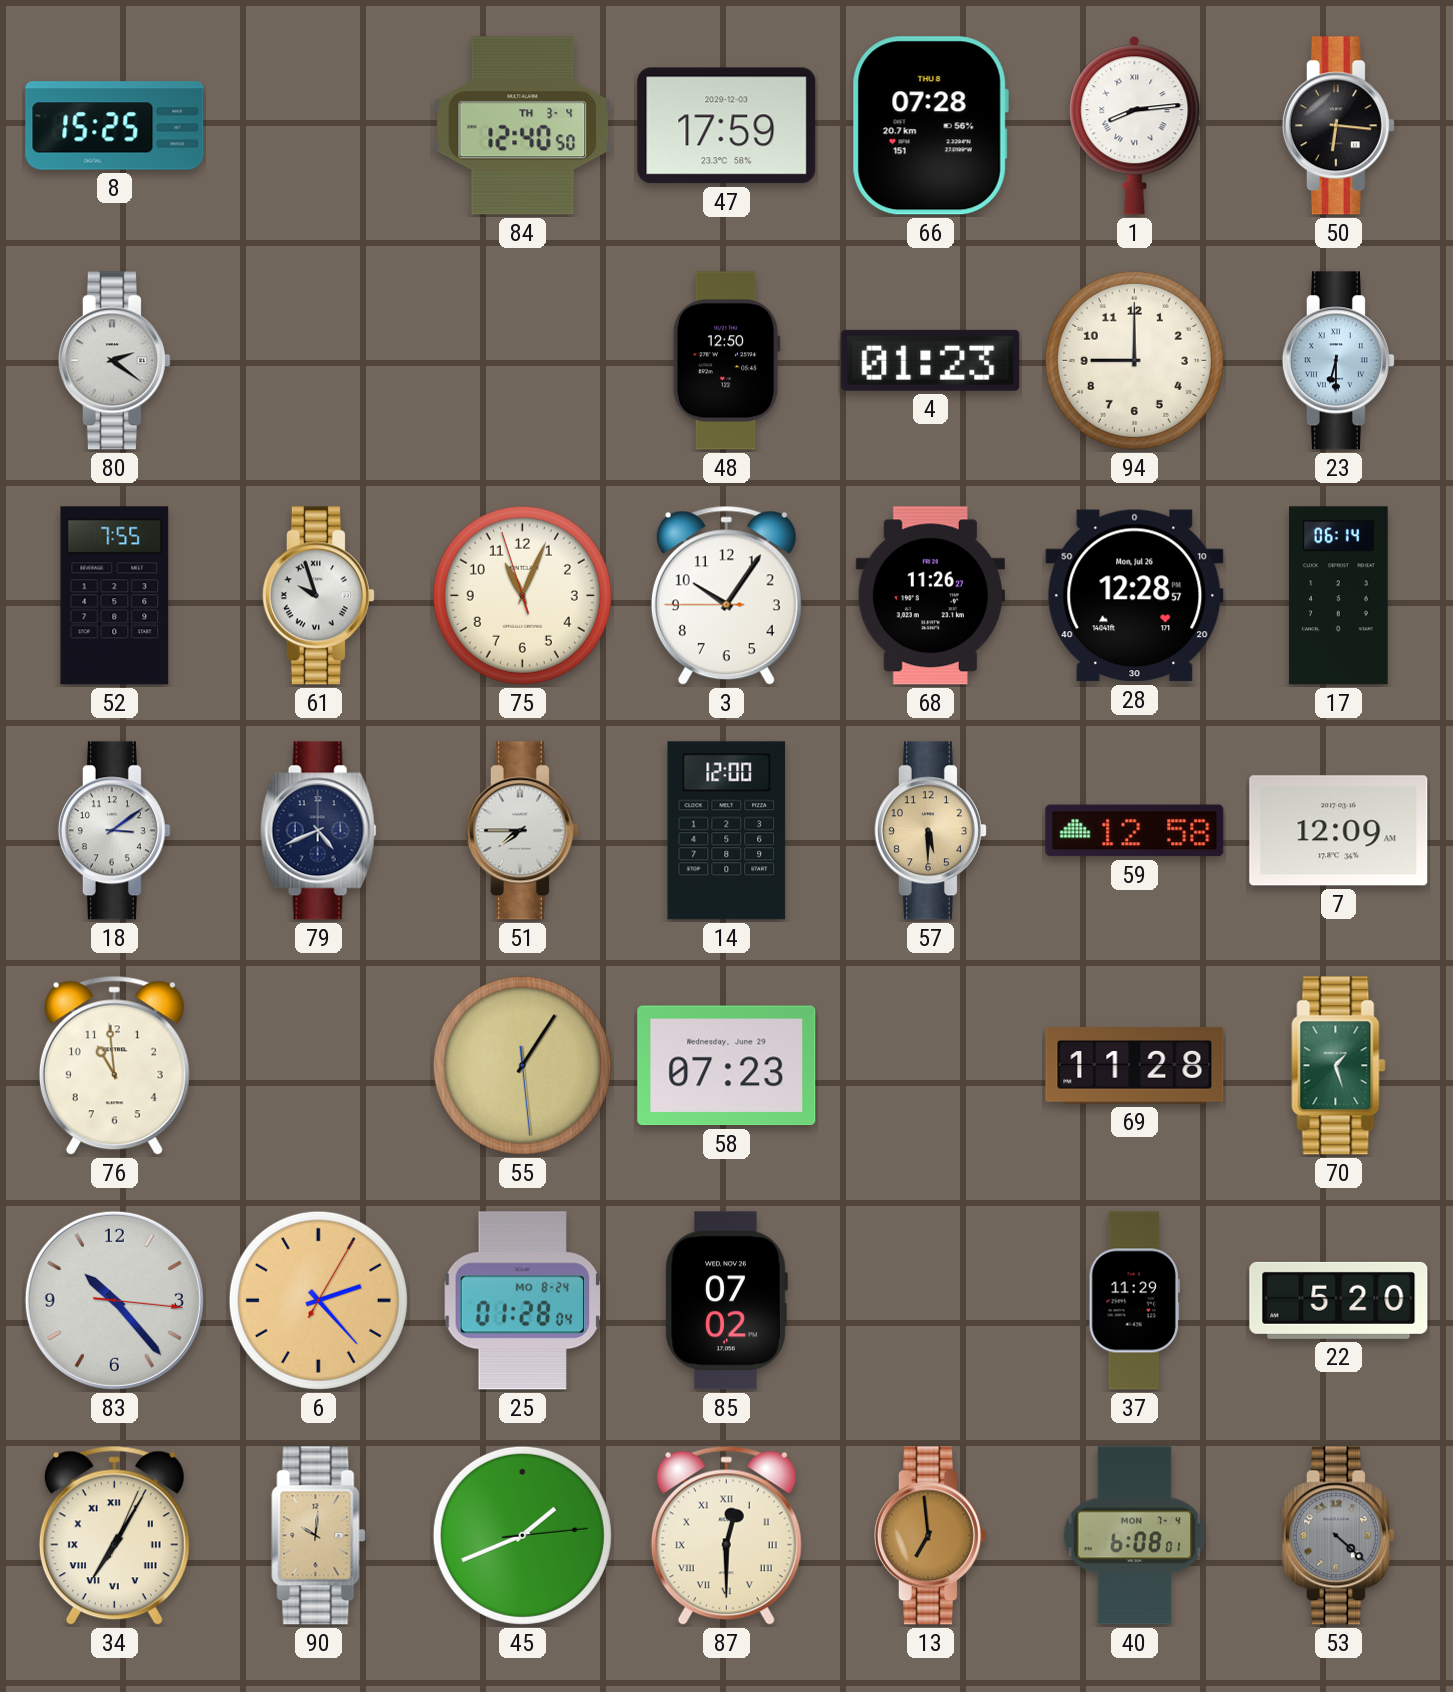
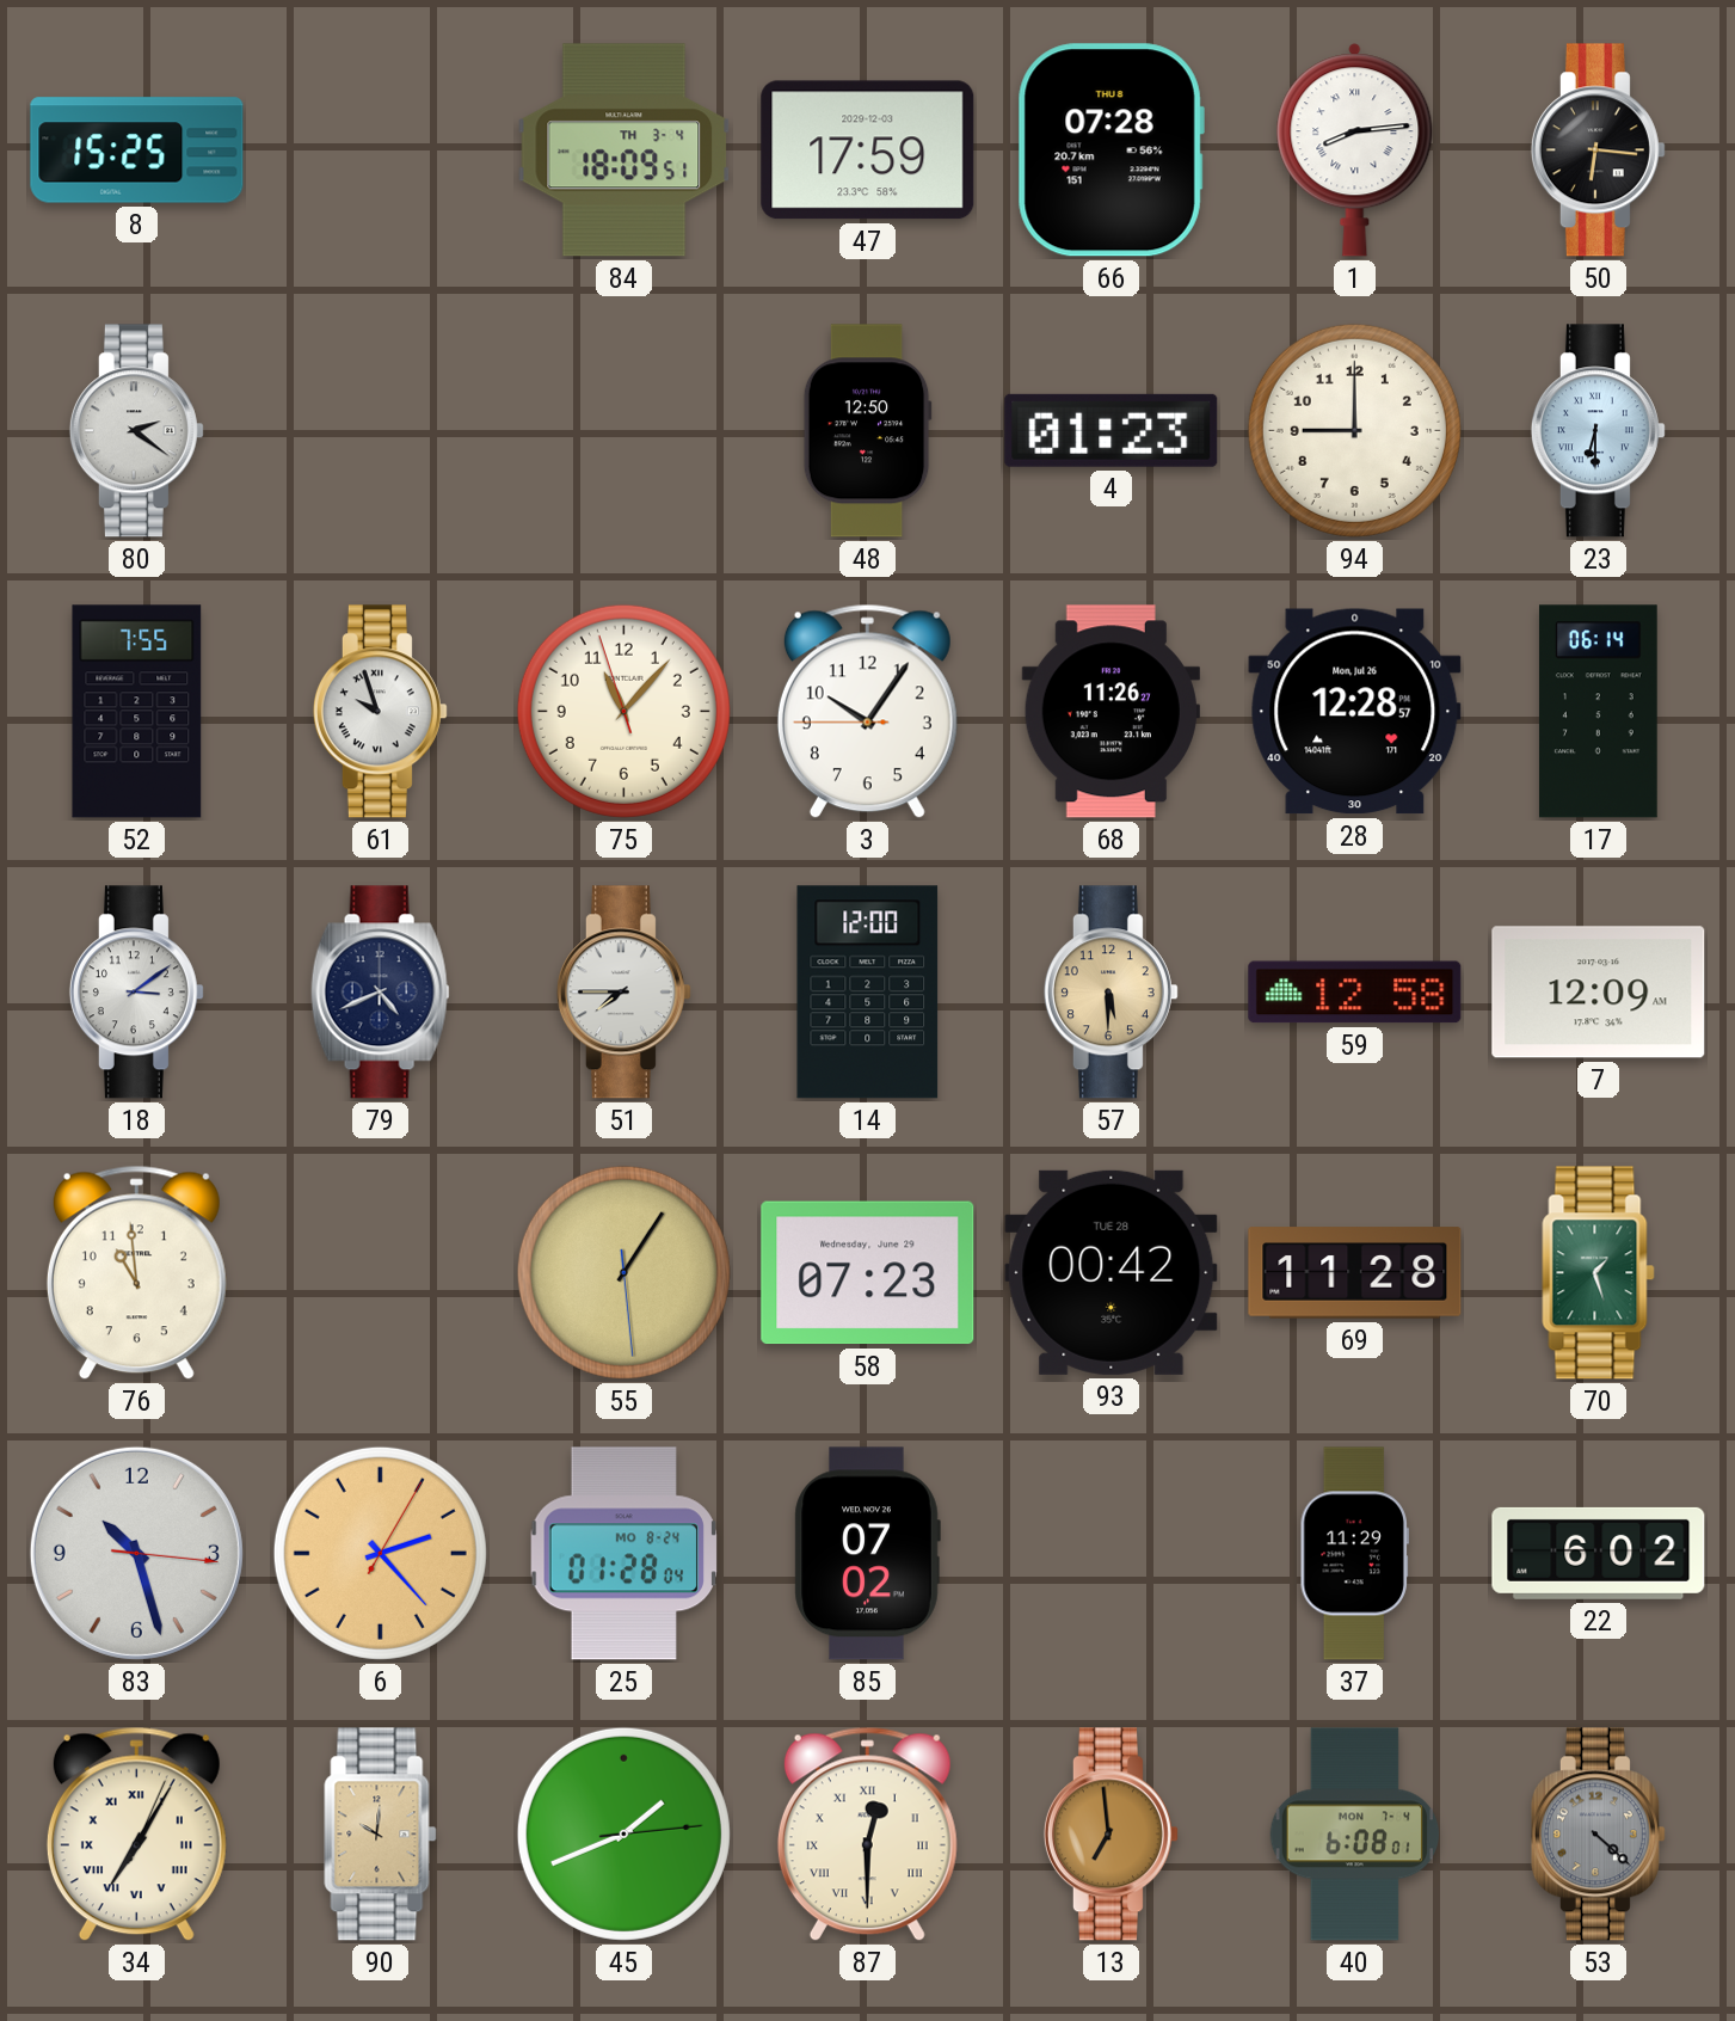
84: 12:40 -> 18:09
75: 11:03 -> 11:06
93: none -> 00:42
83: 10:23 -> 10:27
22: 5:20 -> 6:02
